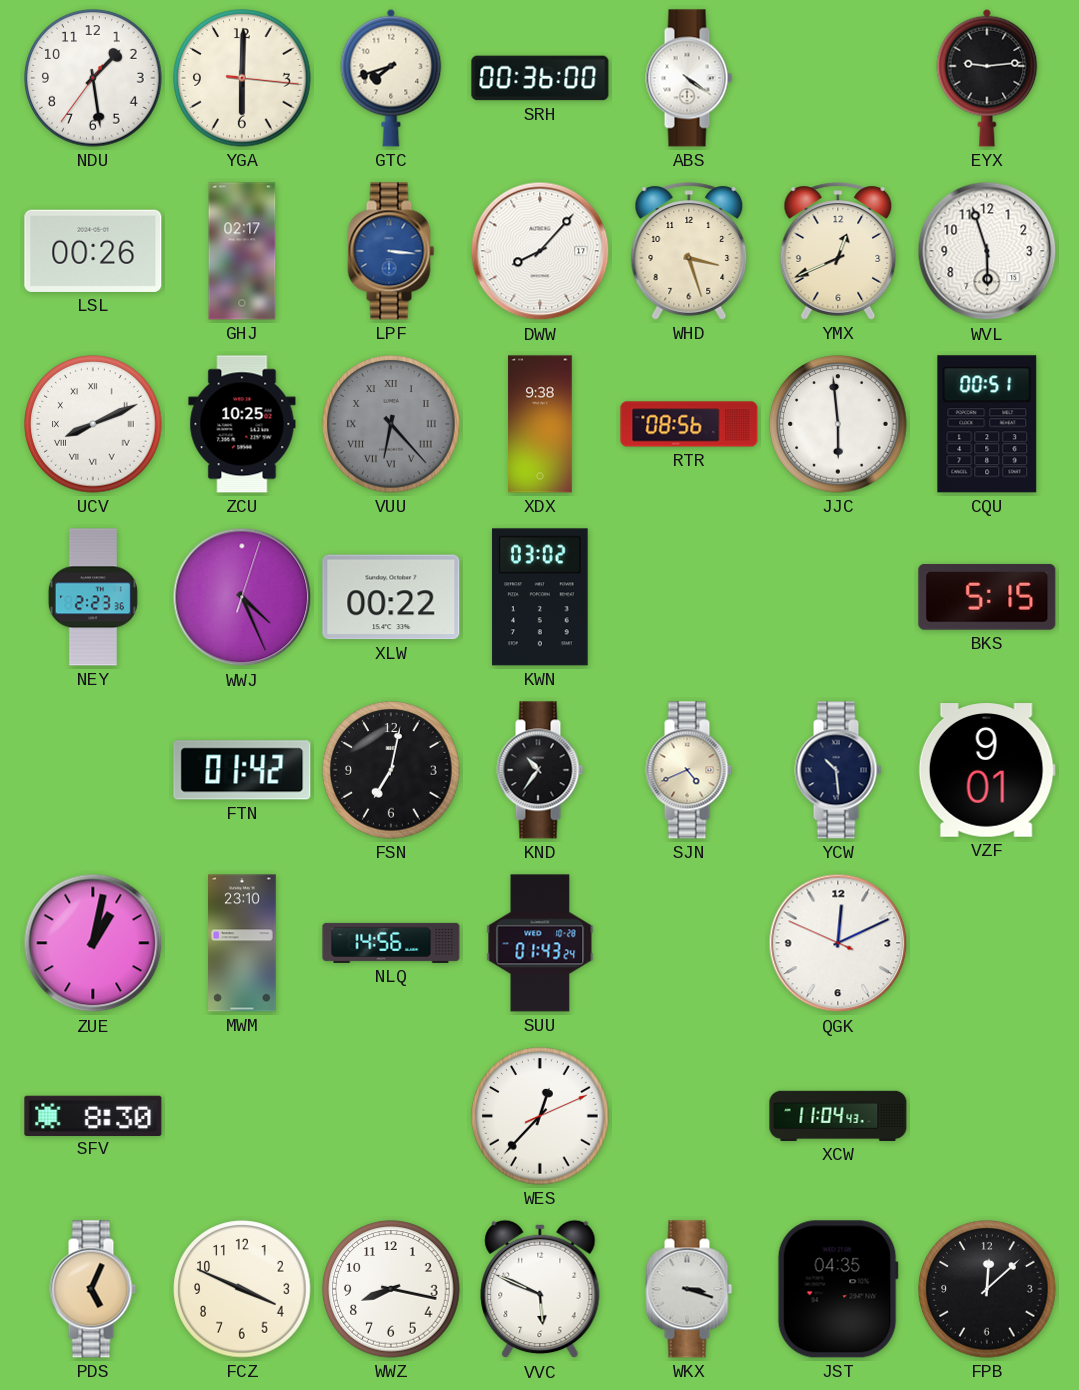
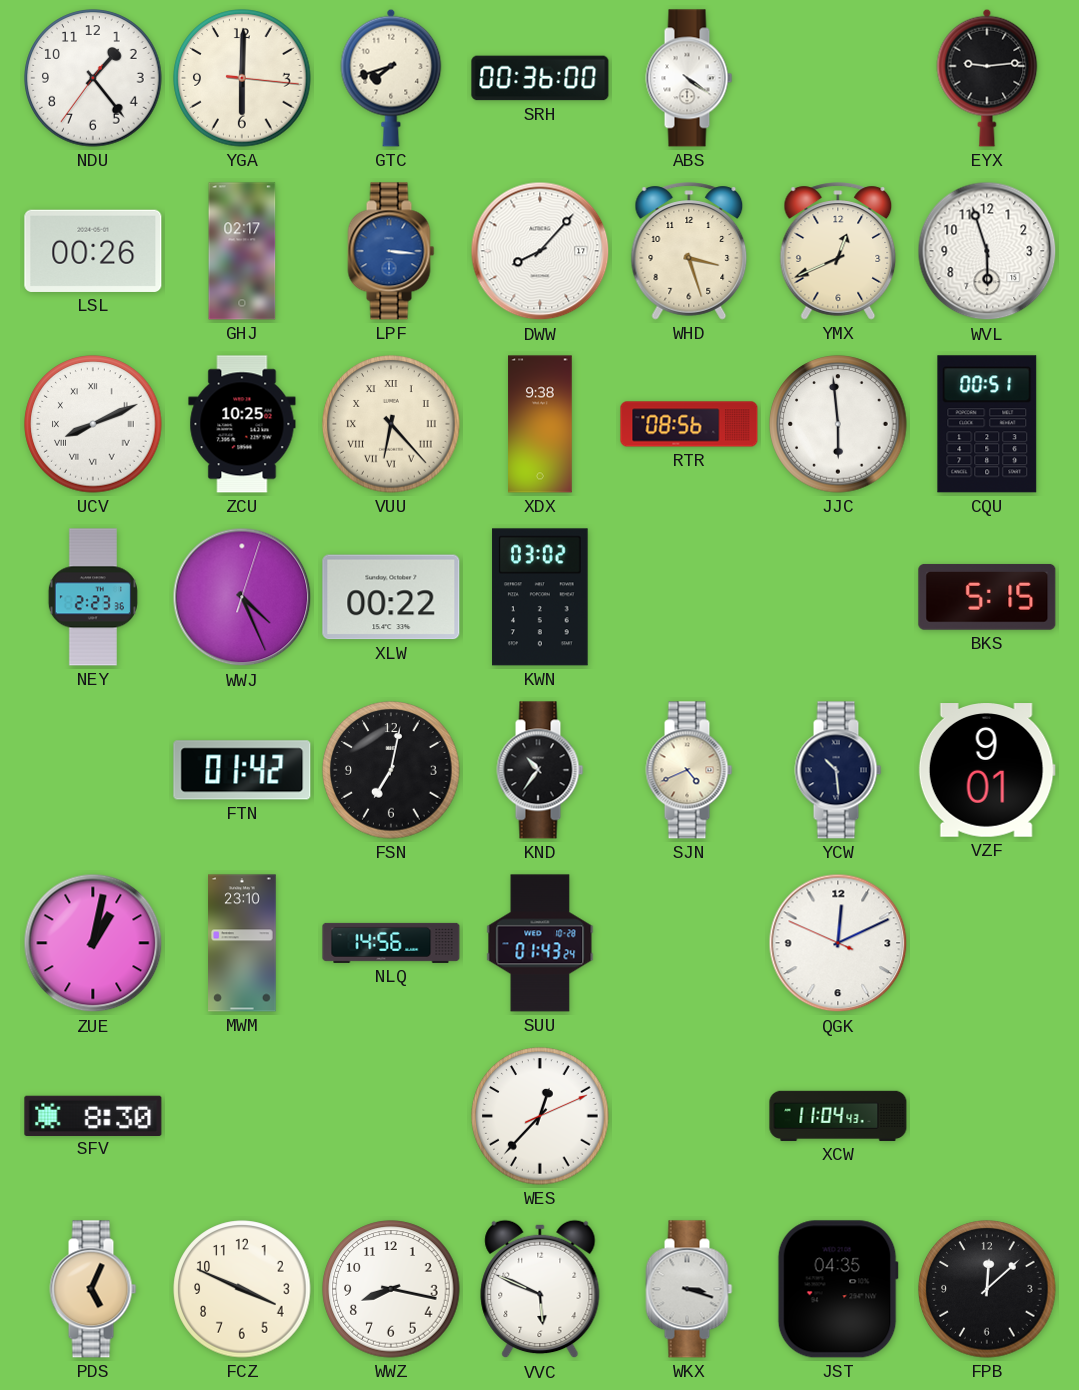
NDU: 1:28 -> 1:23
VUU dial: grey -> cream
